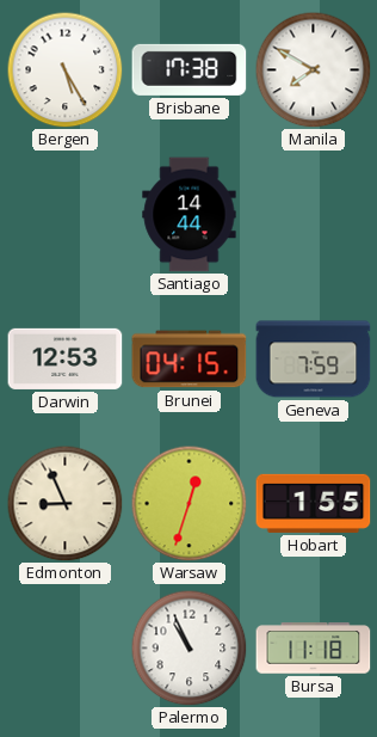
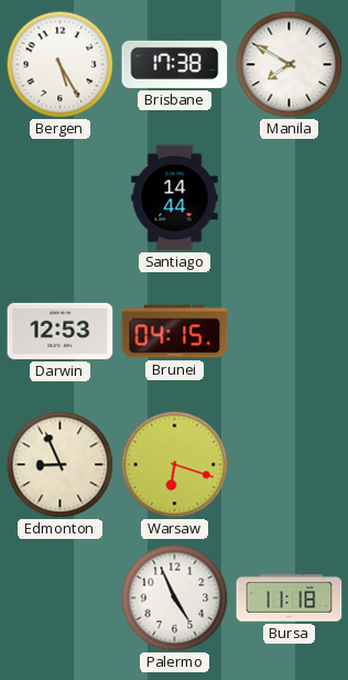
Geneva: 7:59 -> none
Warsaw: 12:33 -> 6:18
Hobart: 1:55 -> none
Palermo: 10:56 -> 4:56
